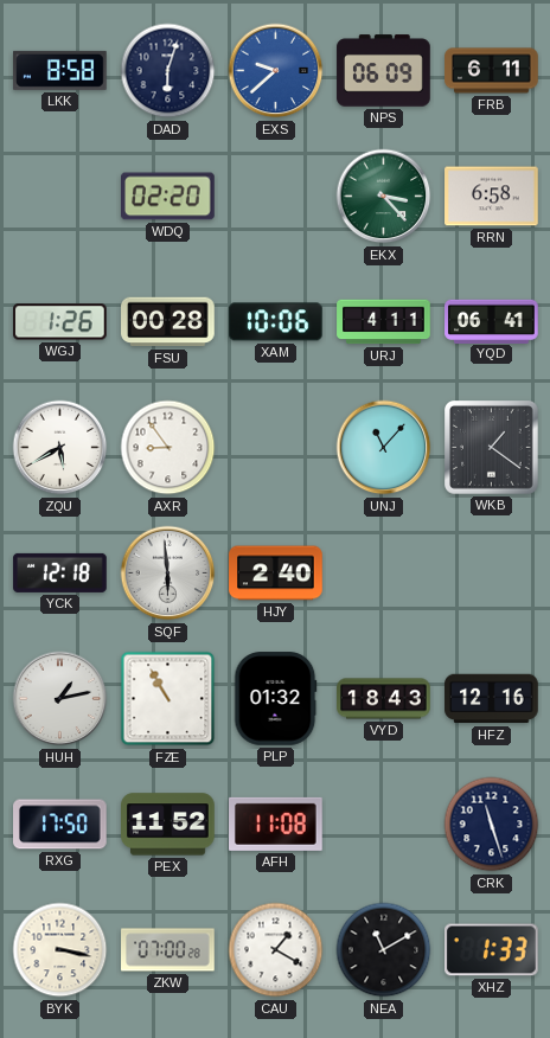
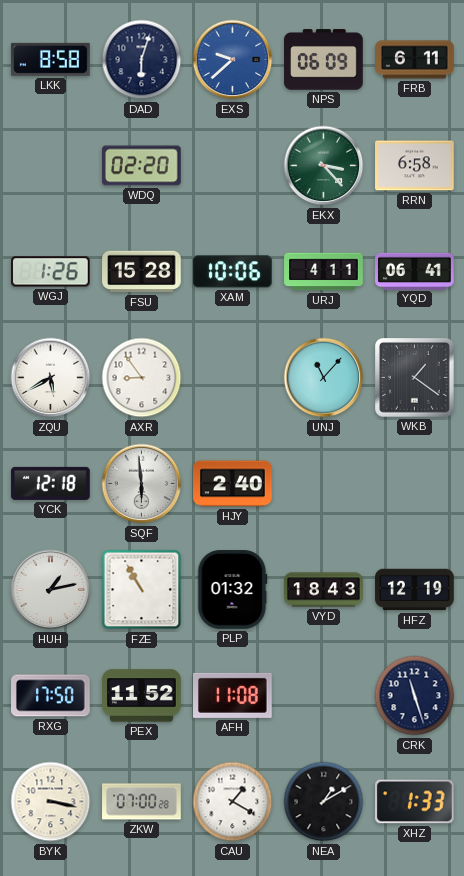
FSU: 00:28 -> 15:28
HFZ: 12:16 -> 12:19
NEA: 11:10 -> 1:10
